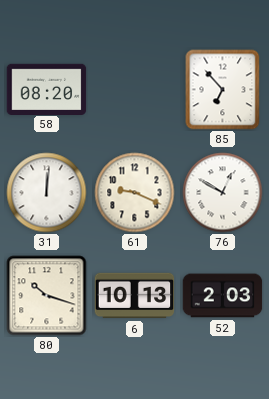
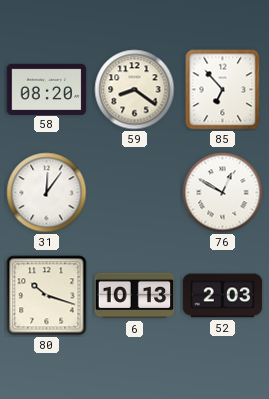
59: none -> 8:21
31: 12:01 -> 12:06
61: 9:19 -> none
